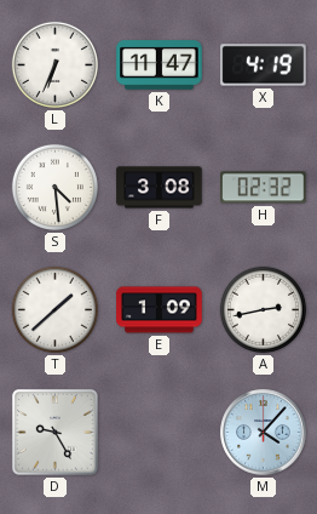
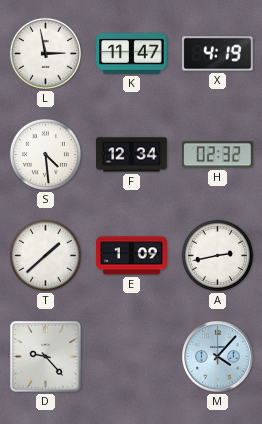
L: 6:34 -> 2:58
F: 3:08 -> 12:34
D: 9:25 -> 9:23
